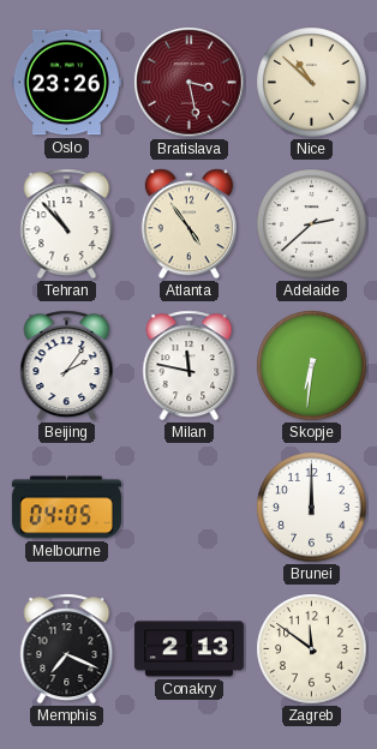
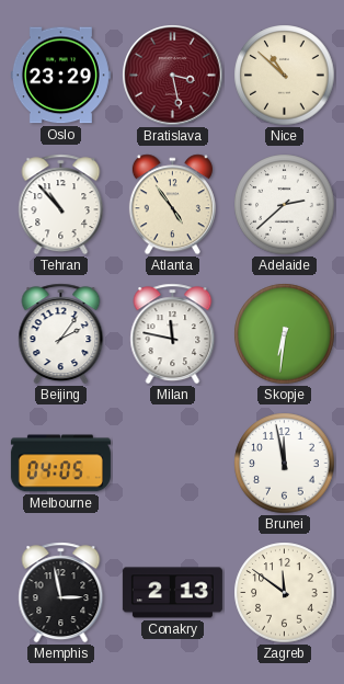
Oslo: 23:26 -> 23:29
Brunei: 12:00 -> 11:58
Memphis: 7:19 -> 2:58
